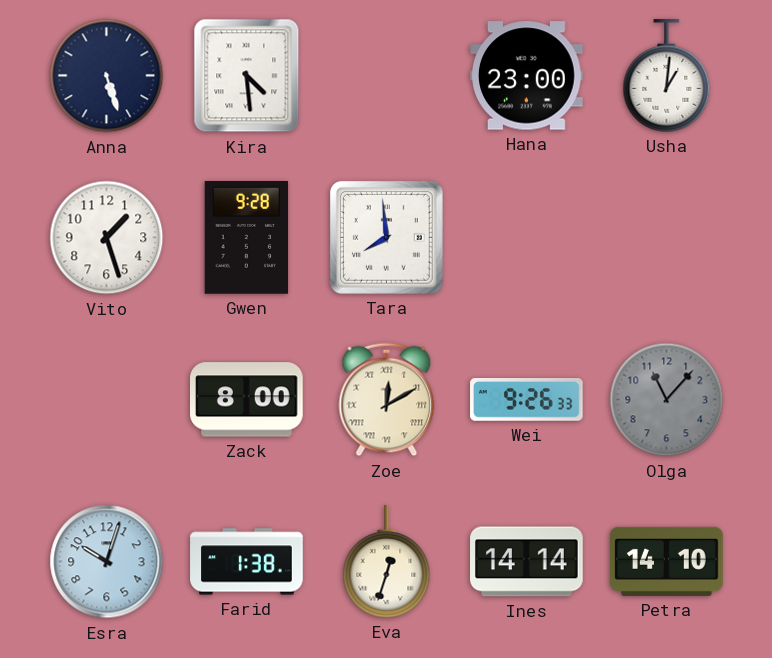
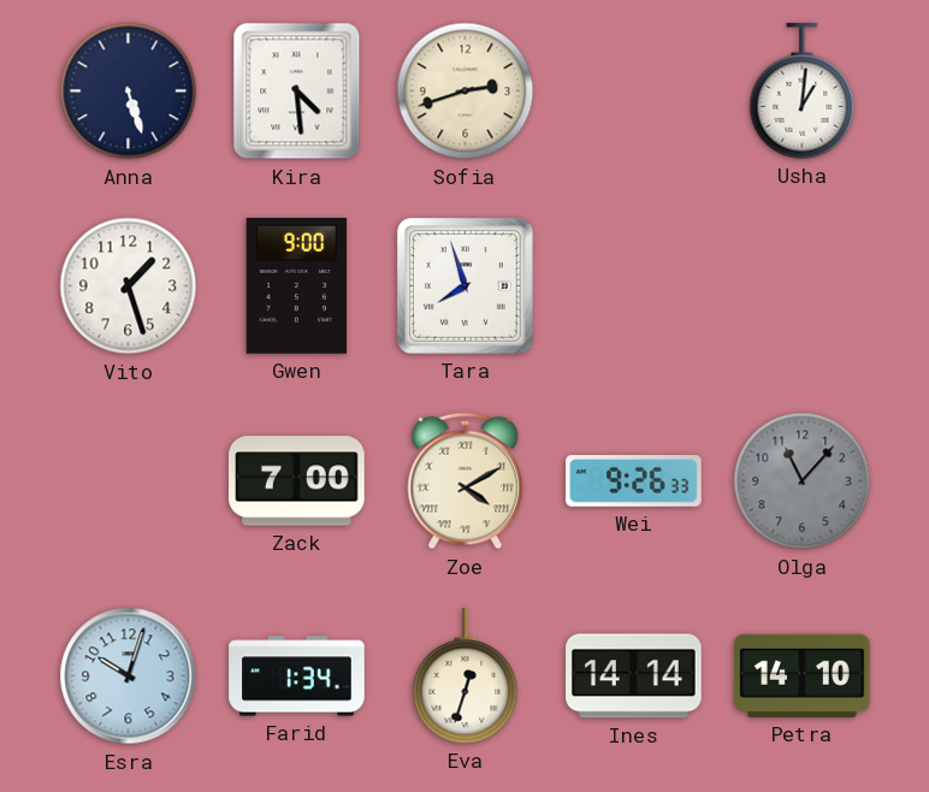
Sofia: none -> 2:42
Hana: 23:00 -> none
Gwen: 9:28 -> 9:00
Tara: 7:59 -> 7:57
Zack: 8:00 -> 7:00
Zoe: 12:10 -> 4:10
Farid: 1:38 -> 1:34
